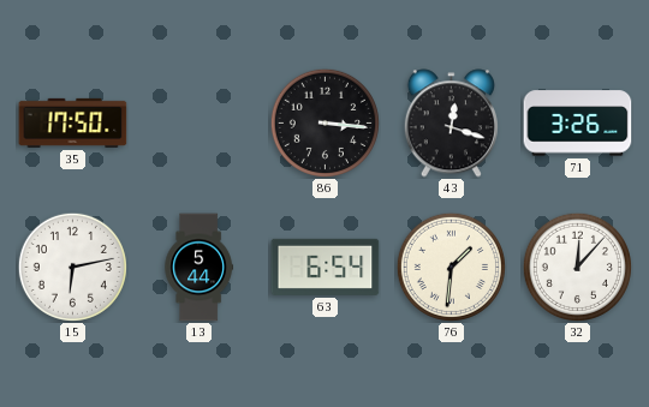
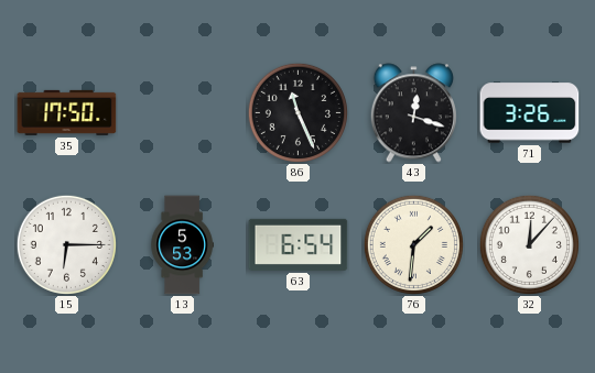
86: 3:16 -> 11:26
15: 6:13 -> 6:15
13: 5:44 -> 5:53
